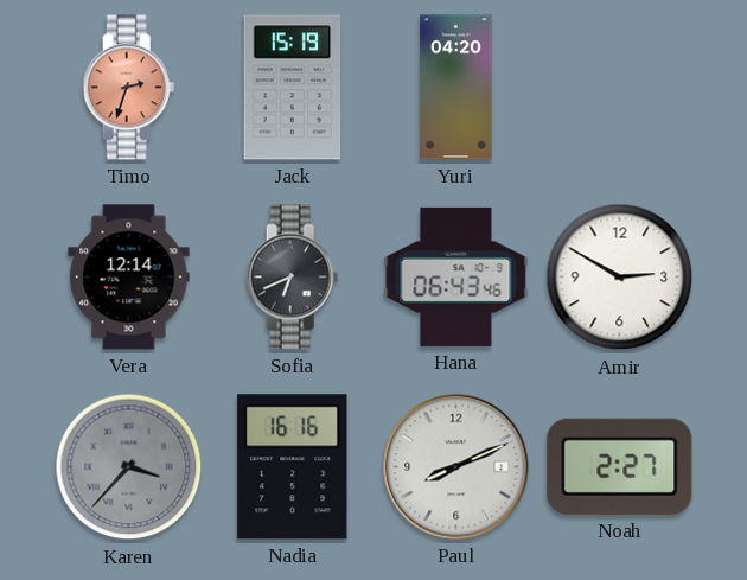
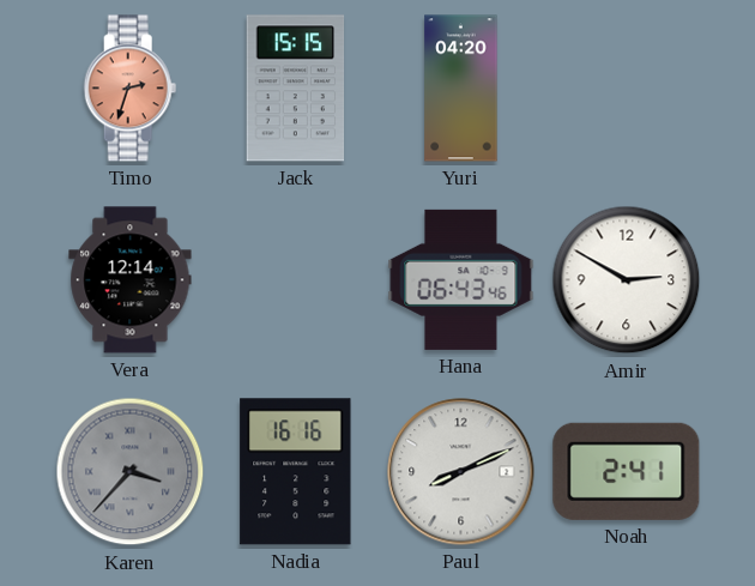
Jack: 15:19 -> 15:15
Sofia: 6:41 -> none
Noah: 2:27 -> 2:41
